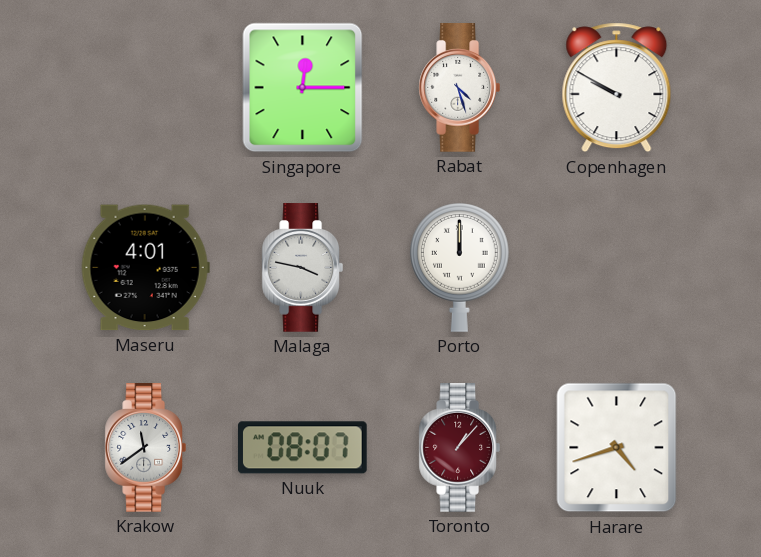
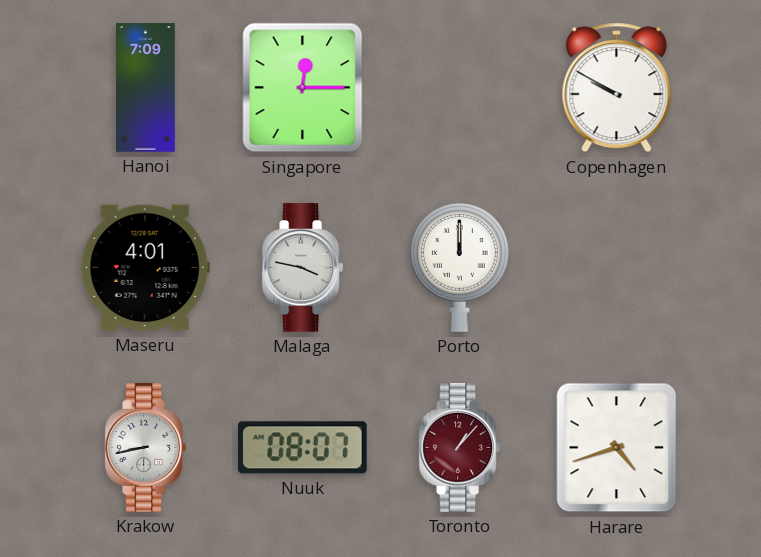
Hanoi: none -> 7:09
Rabat: 4:27 -> none
Krakow: 11:39 -> 8:43
